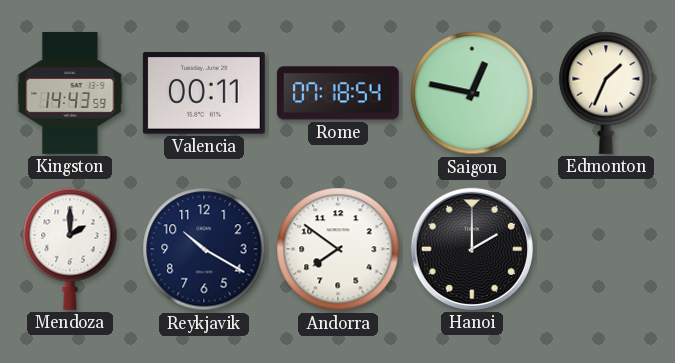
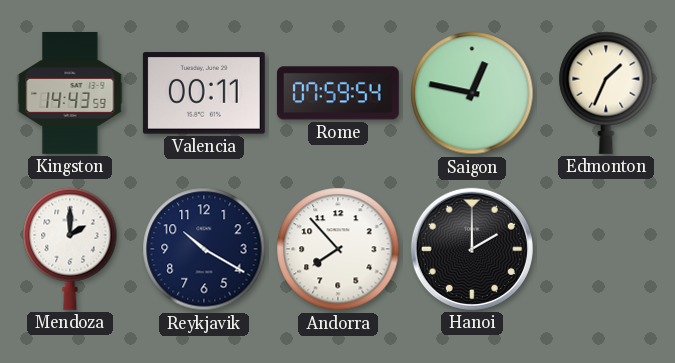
Rome: 07:18 -> 07:59
Andorra: 7:51 -> 7:53
